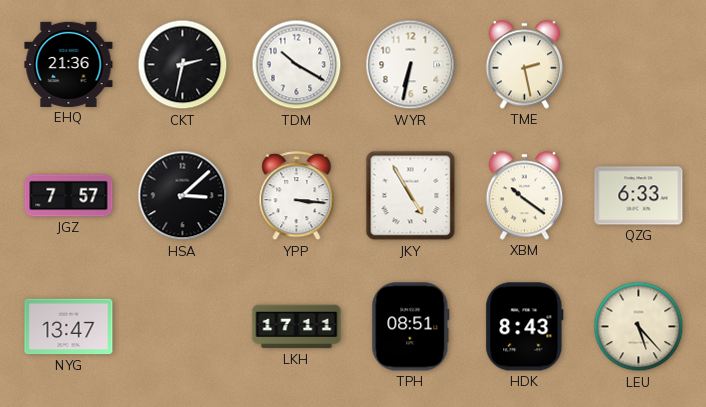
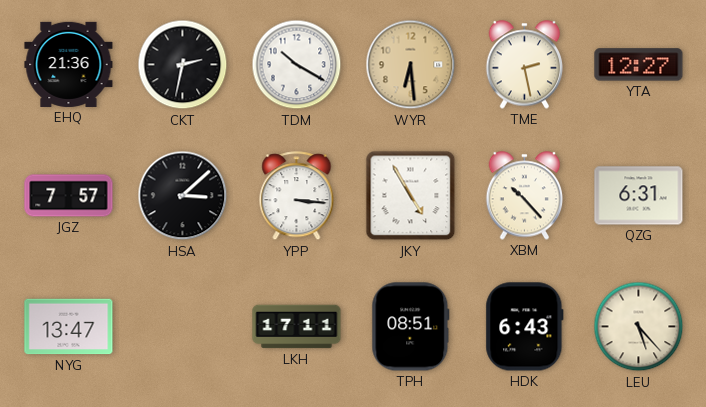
WYR: 6:32 -> 6:29
WYR dial: white -> champagne
YTA: none -> 12:27
XBM: 10:21 -> 10:23
QZG: 6:33 -> 6:31
HDK: 8:43 -> 6:43
